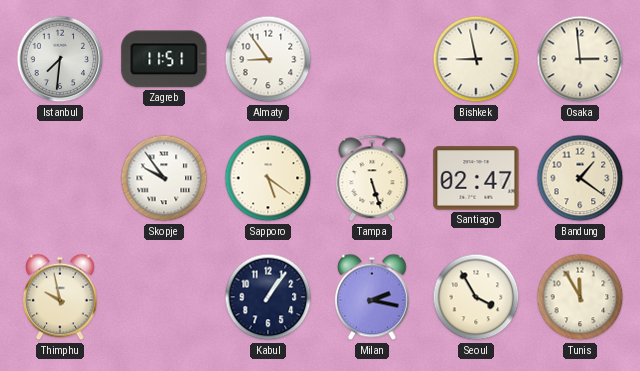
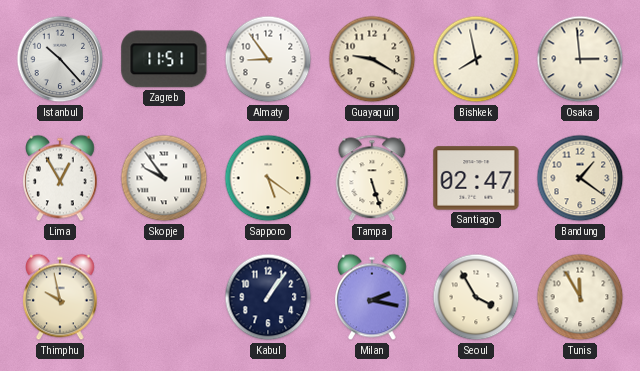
Istanbul: 7:31 -> 10:23
Guayaquil: none -> 9:20
Bishkek: 8:58 -> 7:58
Lima: none -> 12:55
